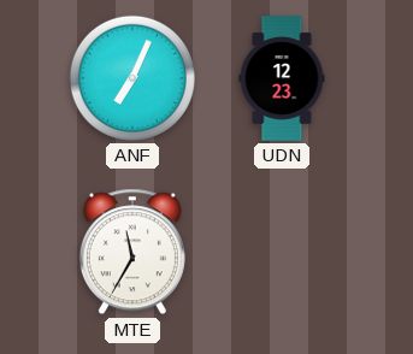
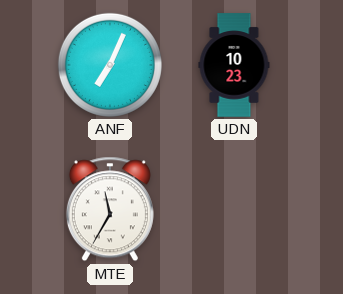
UDN: 12:23 -> 10:23
